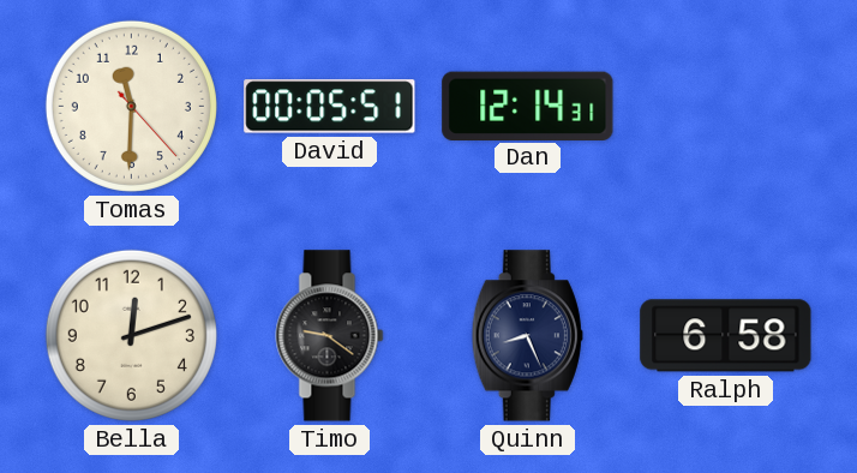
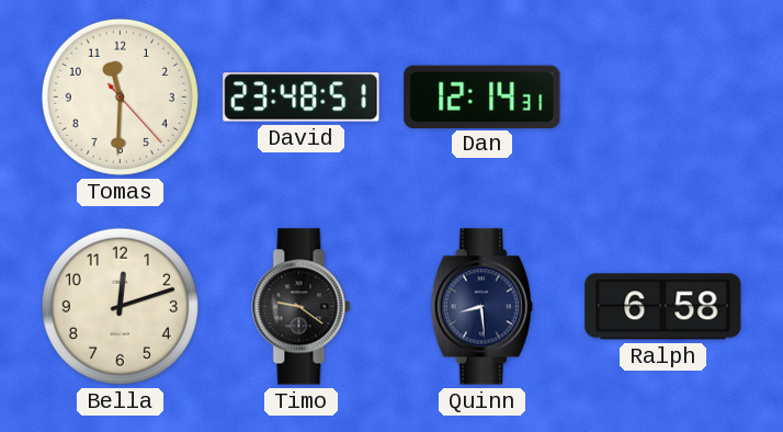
David: 00:05 -> 23:48
Quinn: 8:26 -> 8:29
